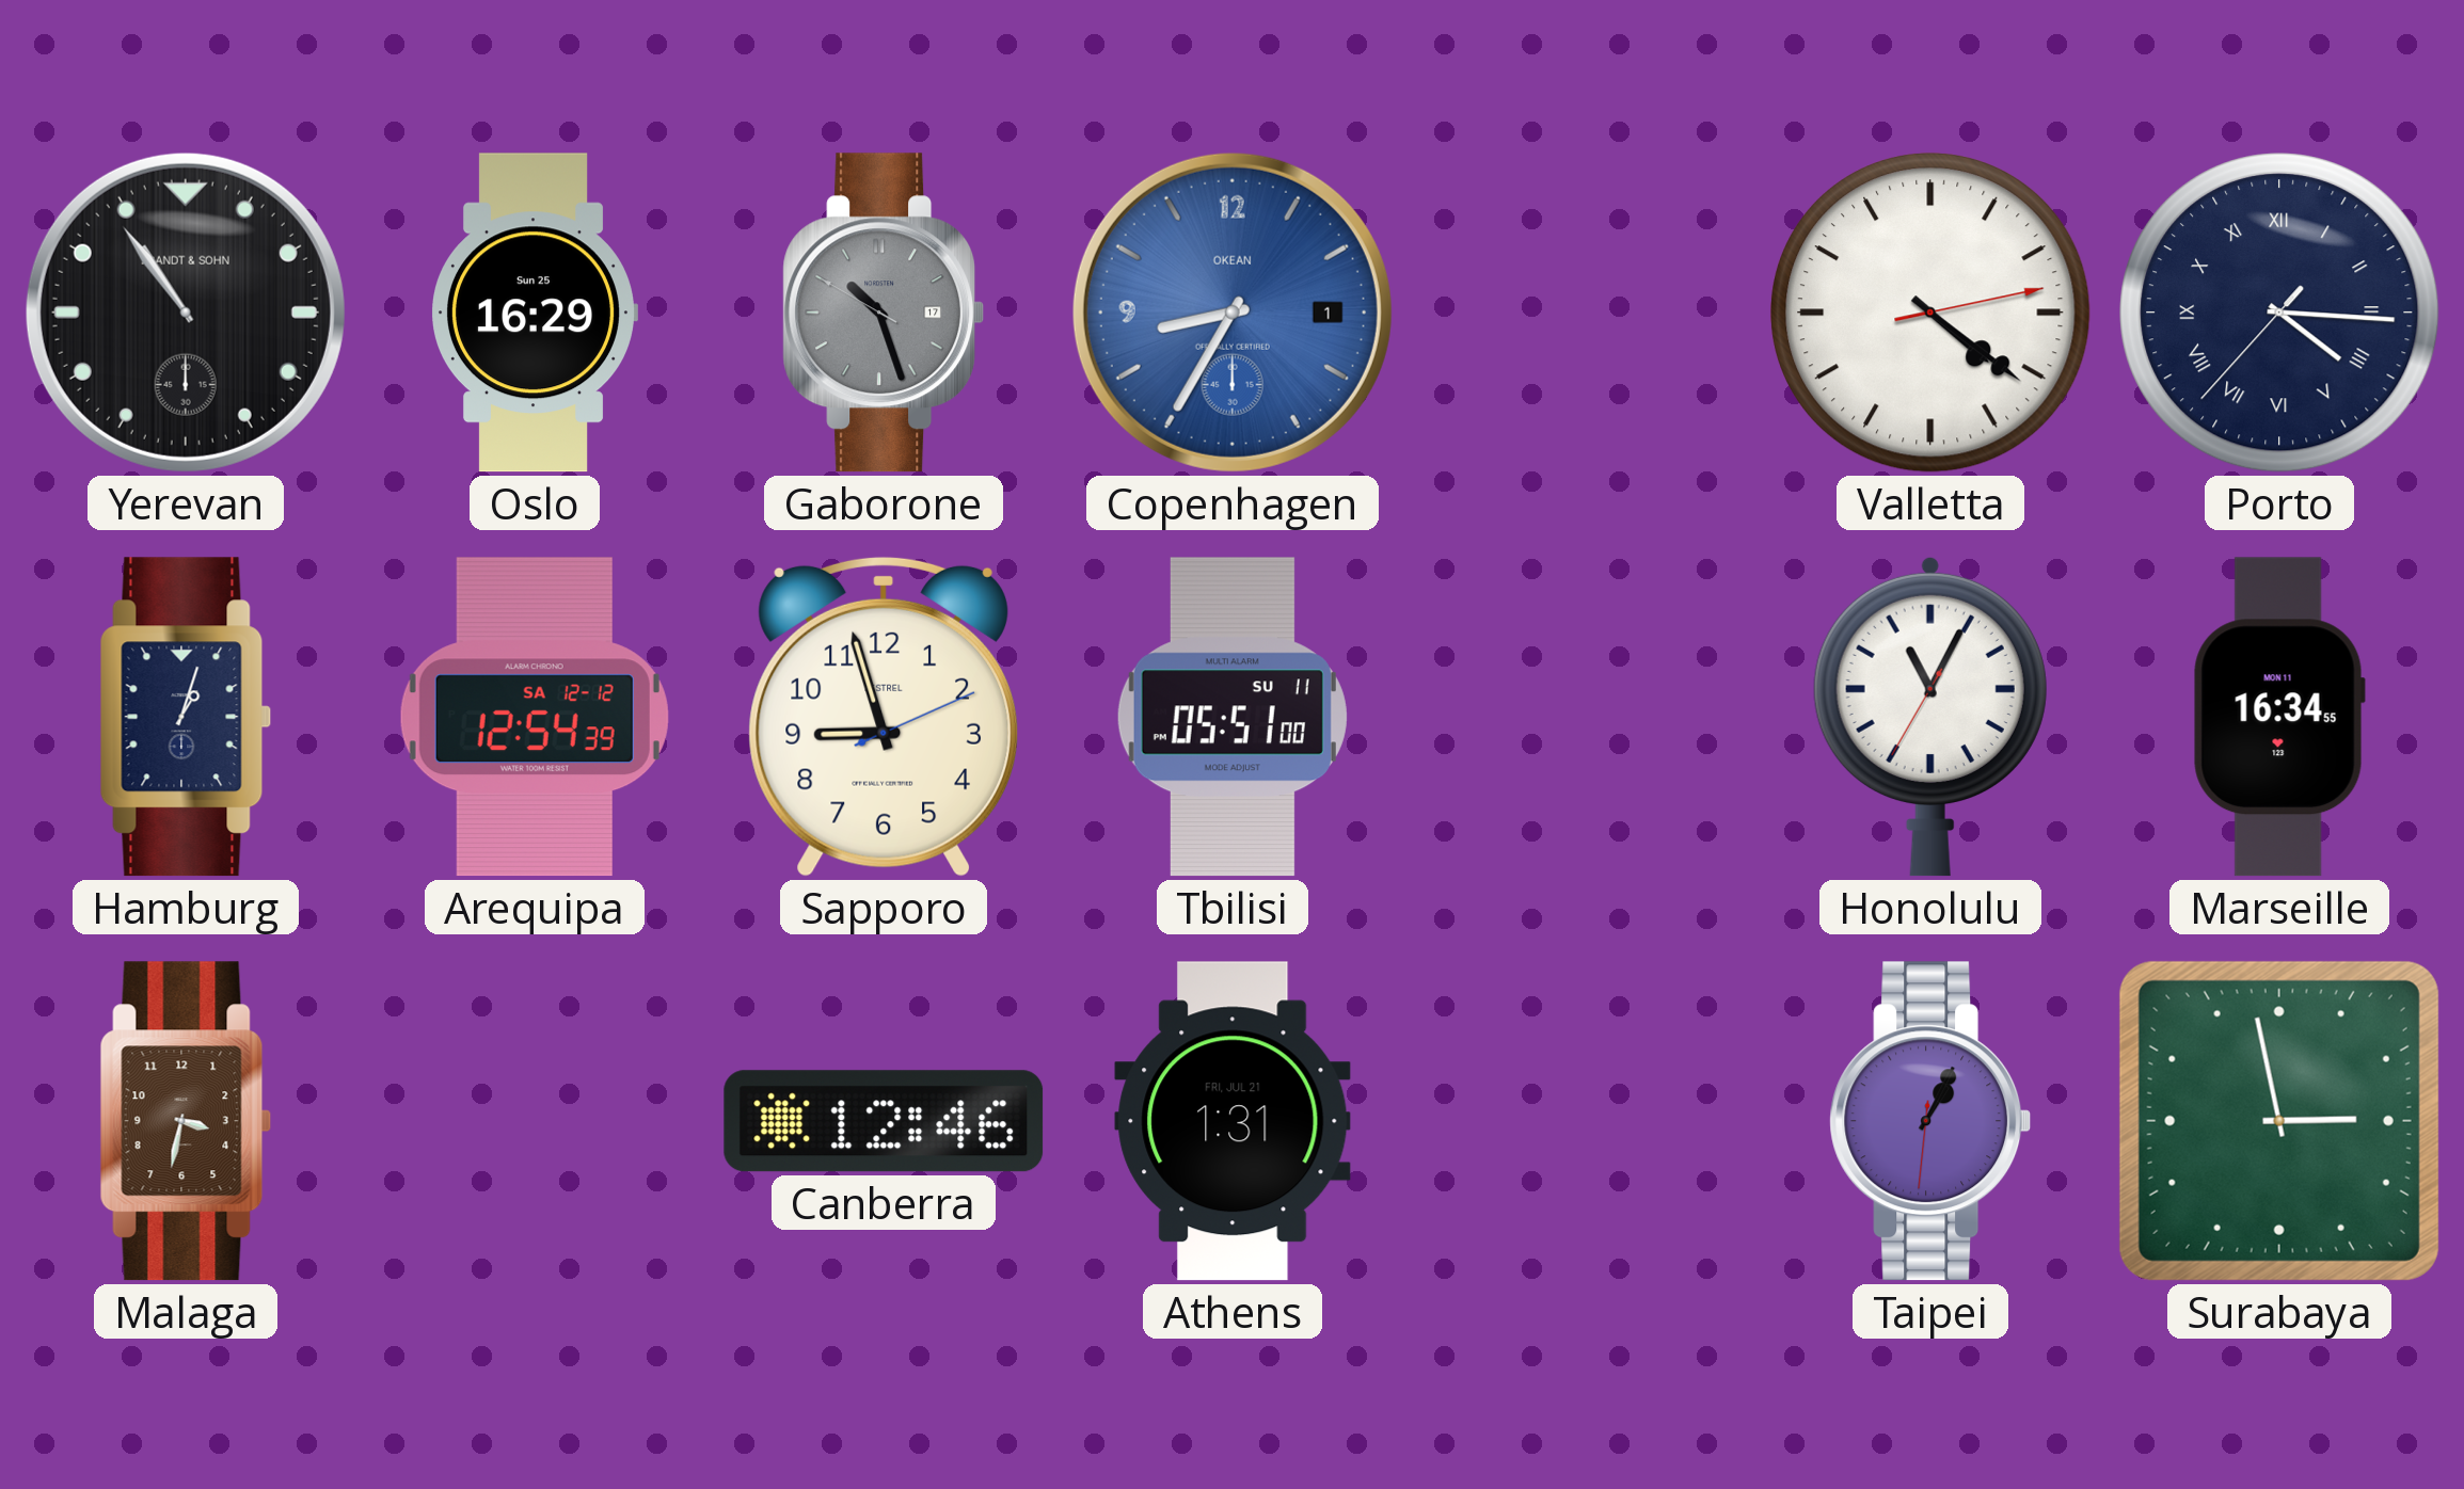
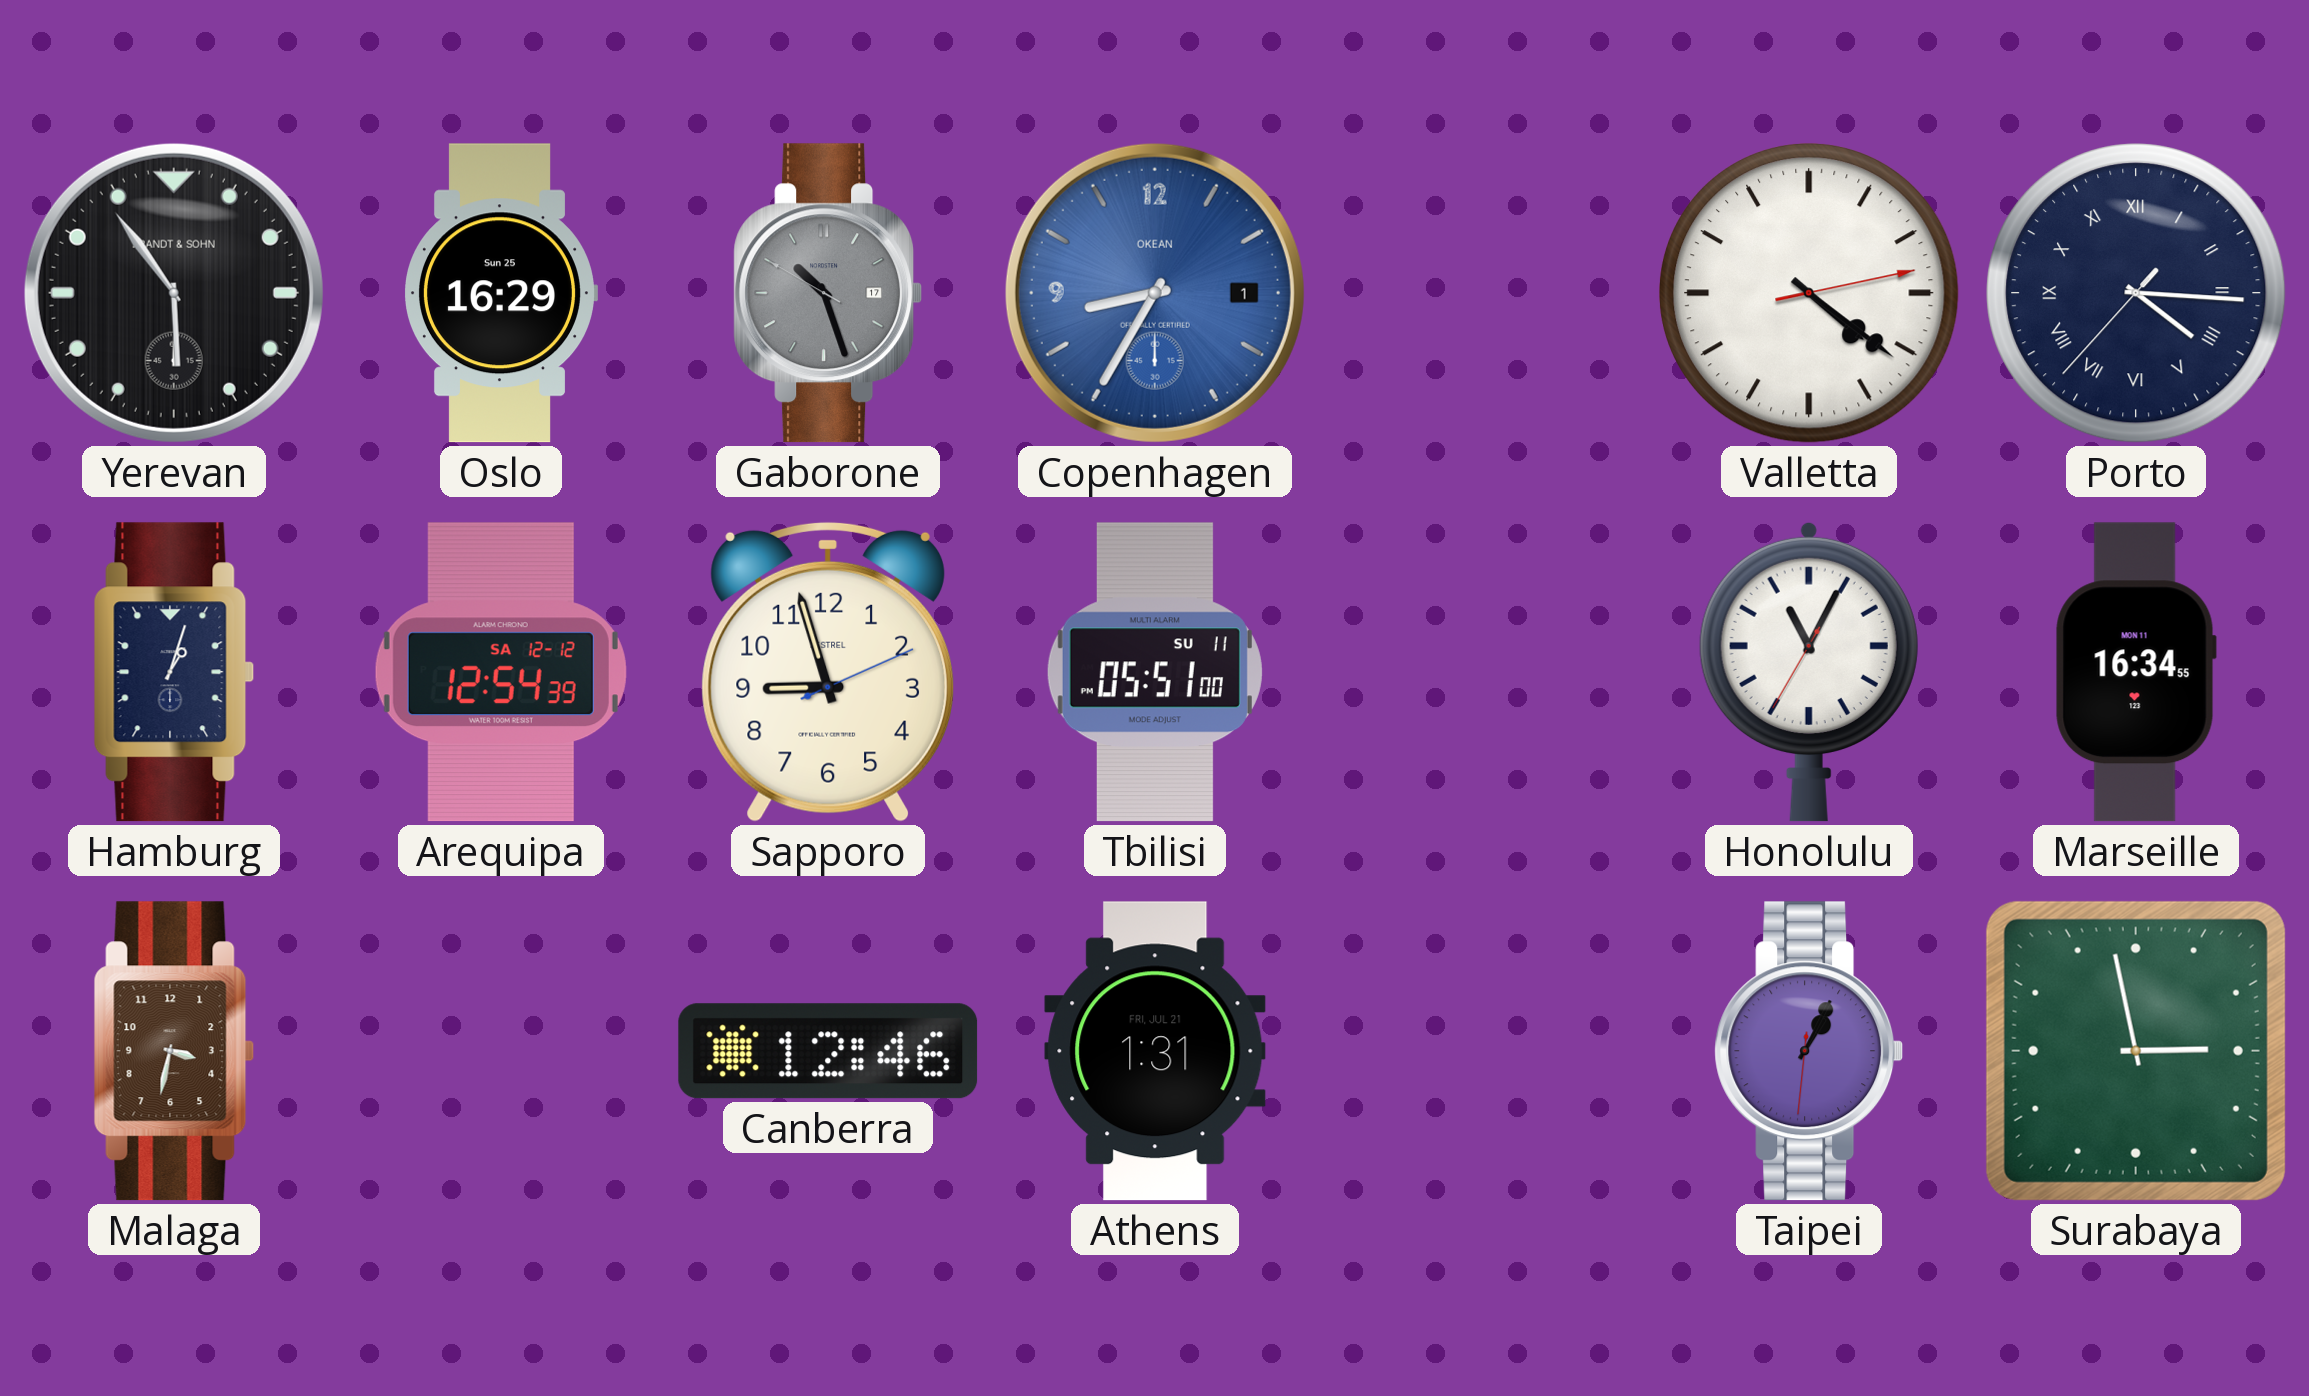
Yerevan: 10:54 -> 5:54
